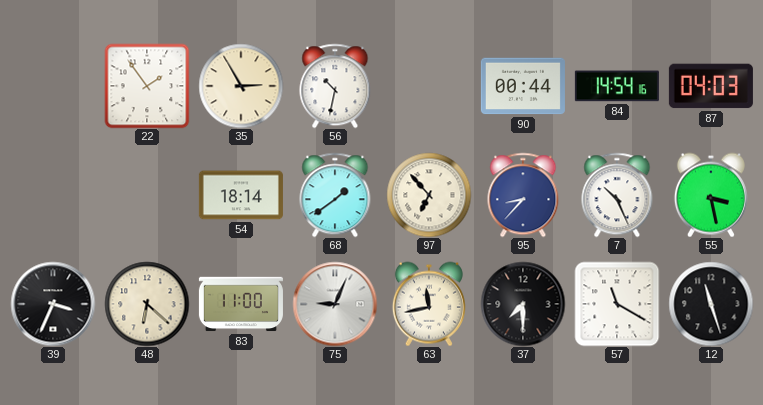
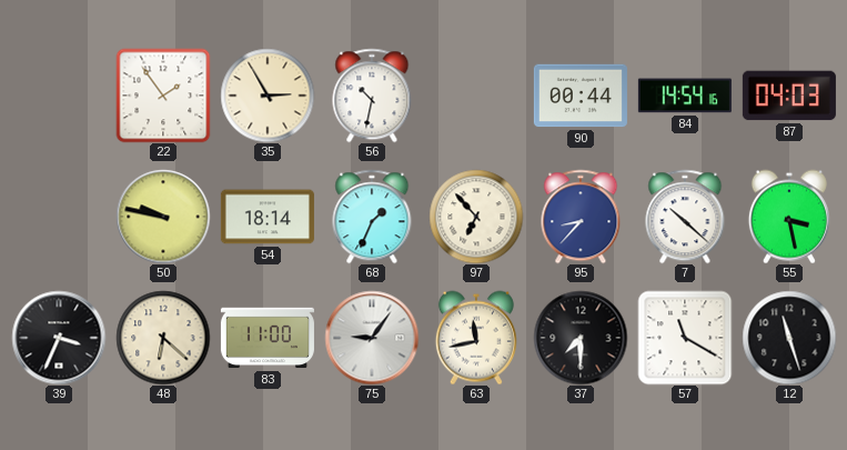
50: none -> 9:47
68: 1:39 -> 1:34
7: 10:26 -> 10:22
75: 9:04 -> 9:06
